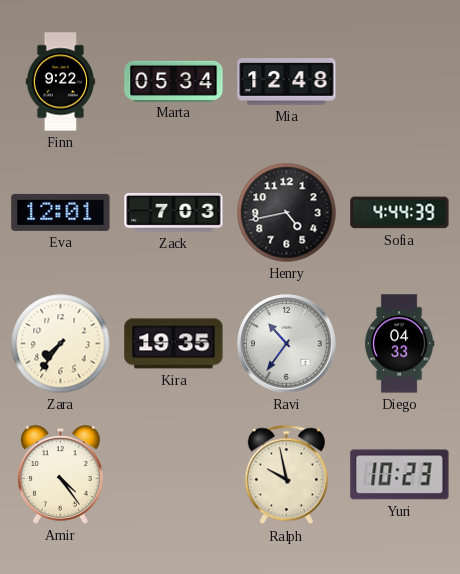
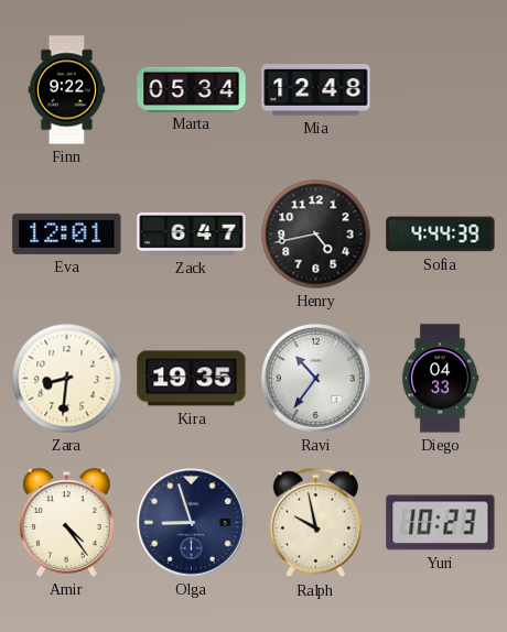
Zack: 7:03 -> 6:47
Zara: 7:36 -> 8:31
Olga: none -> 8:57
